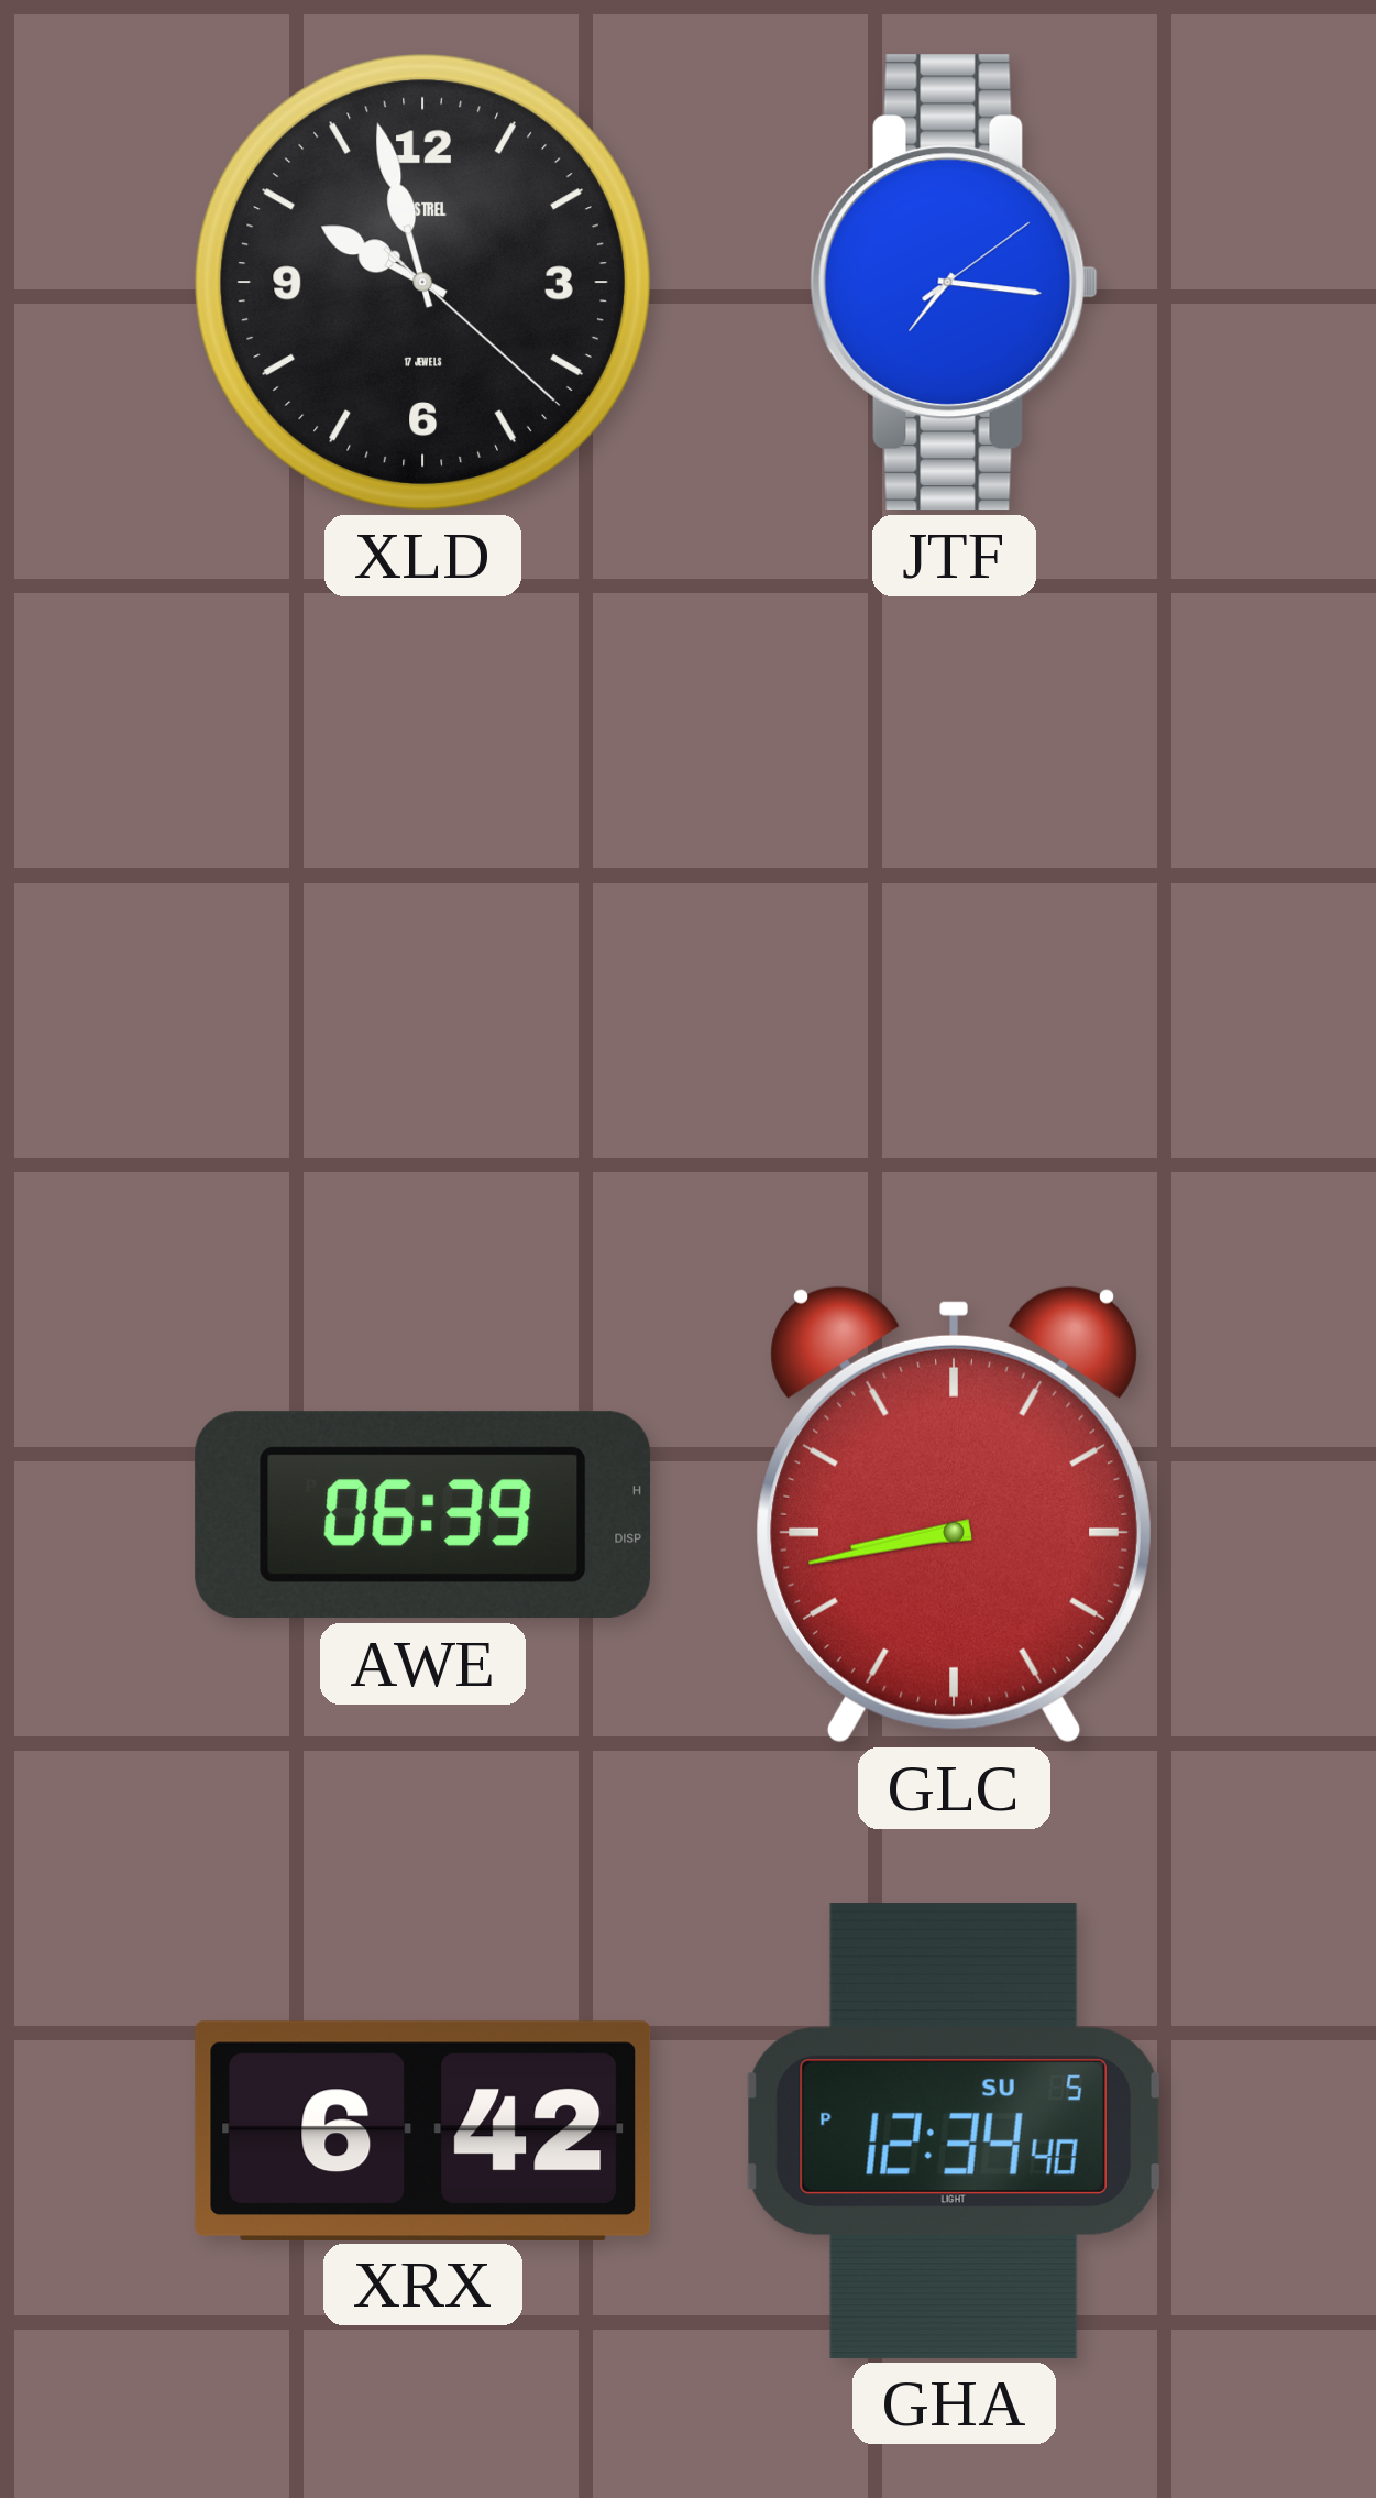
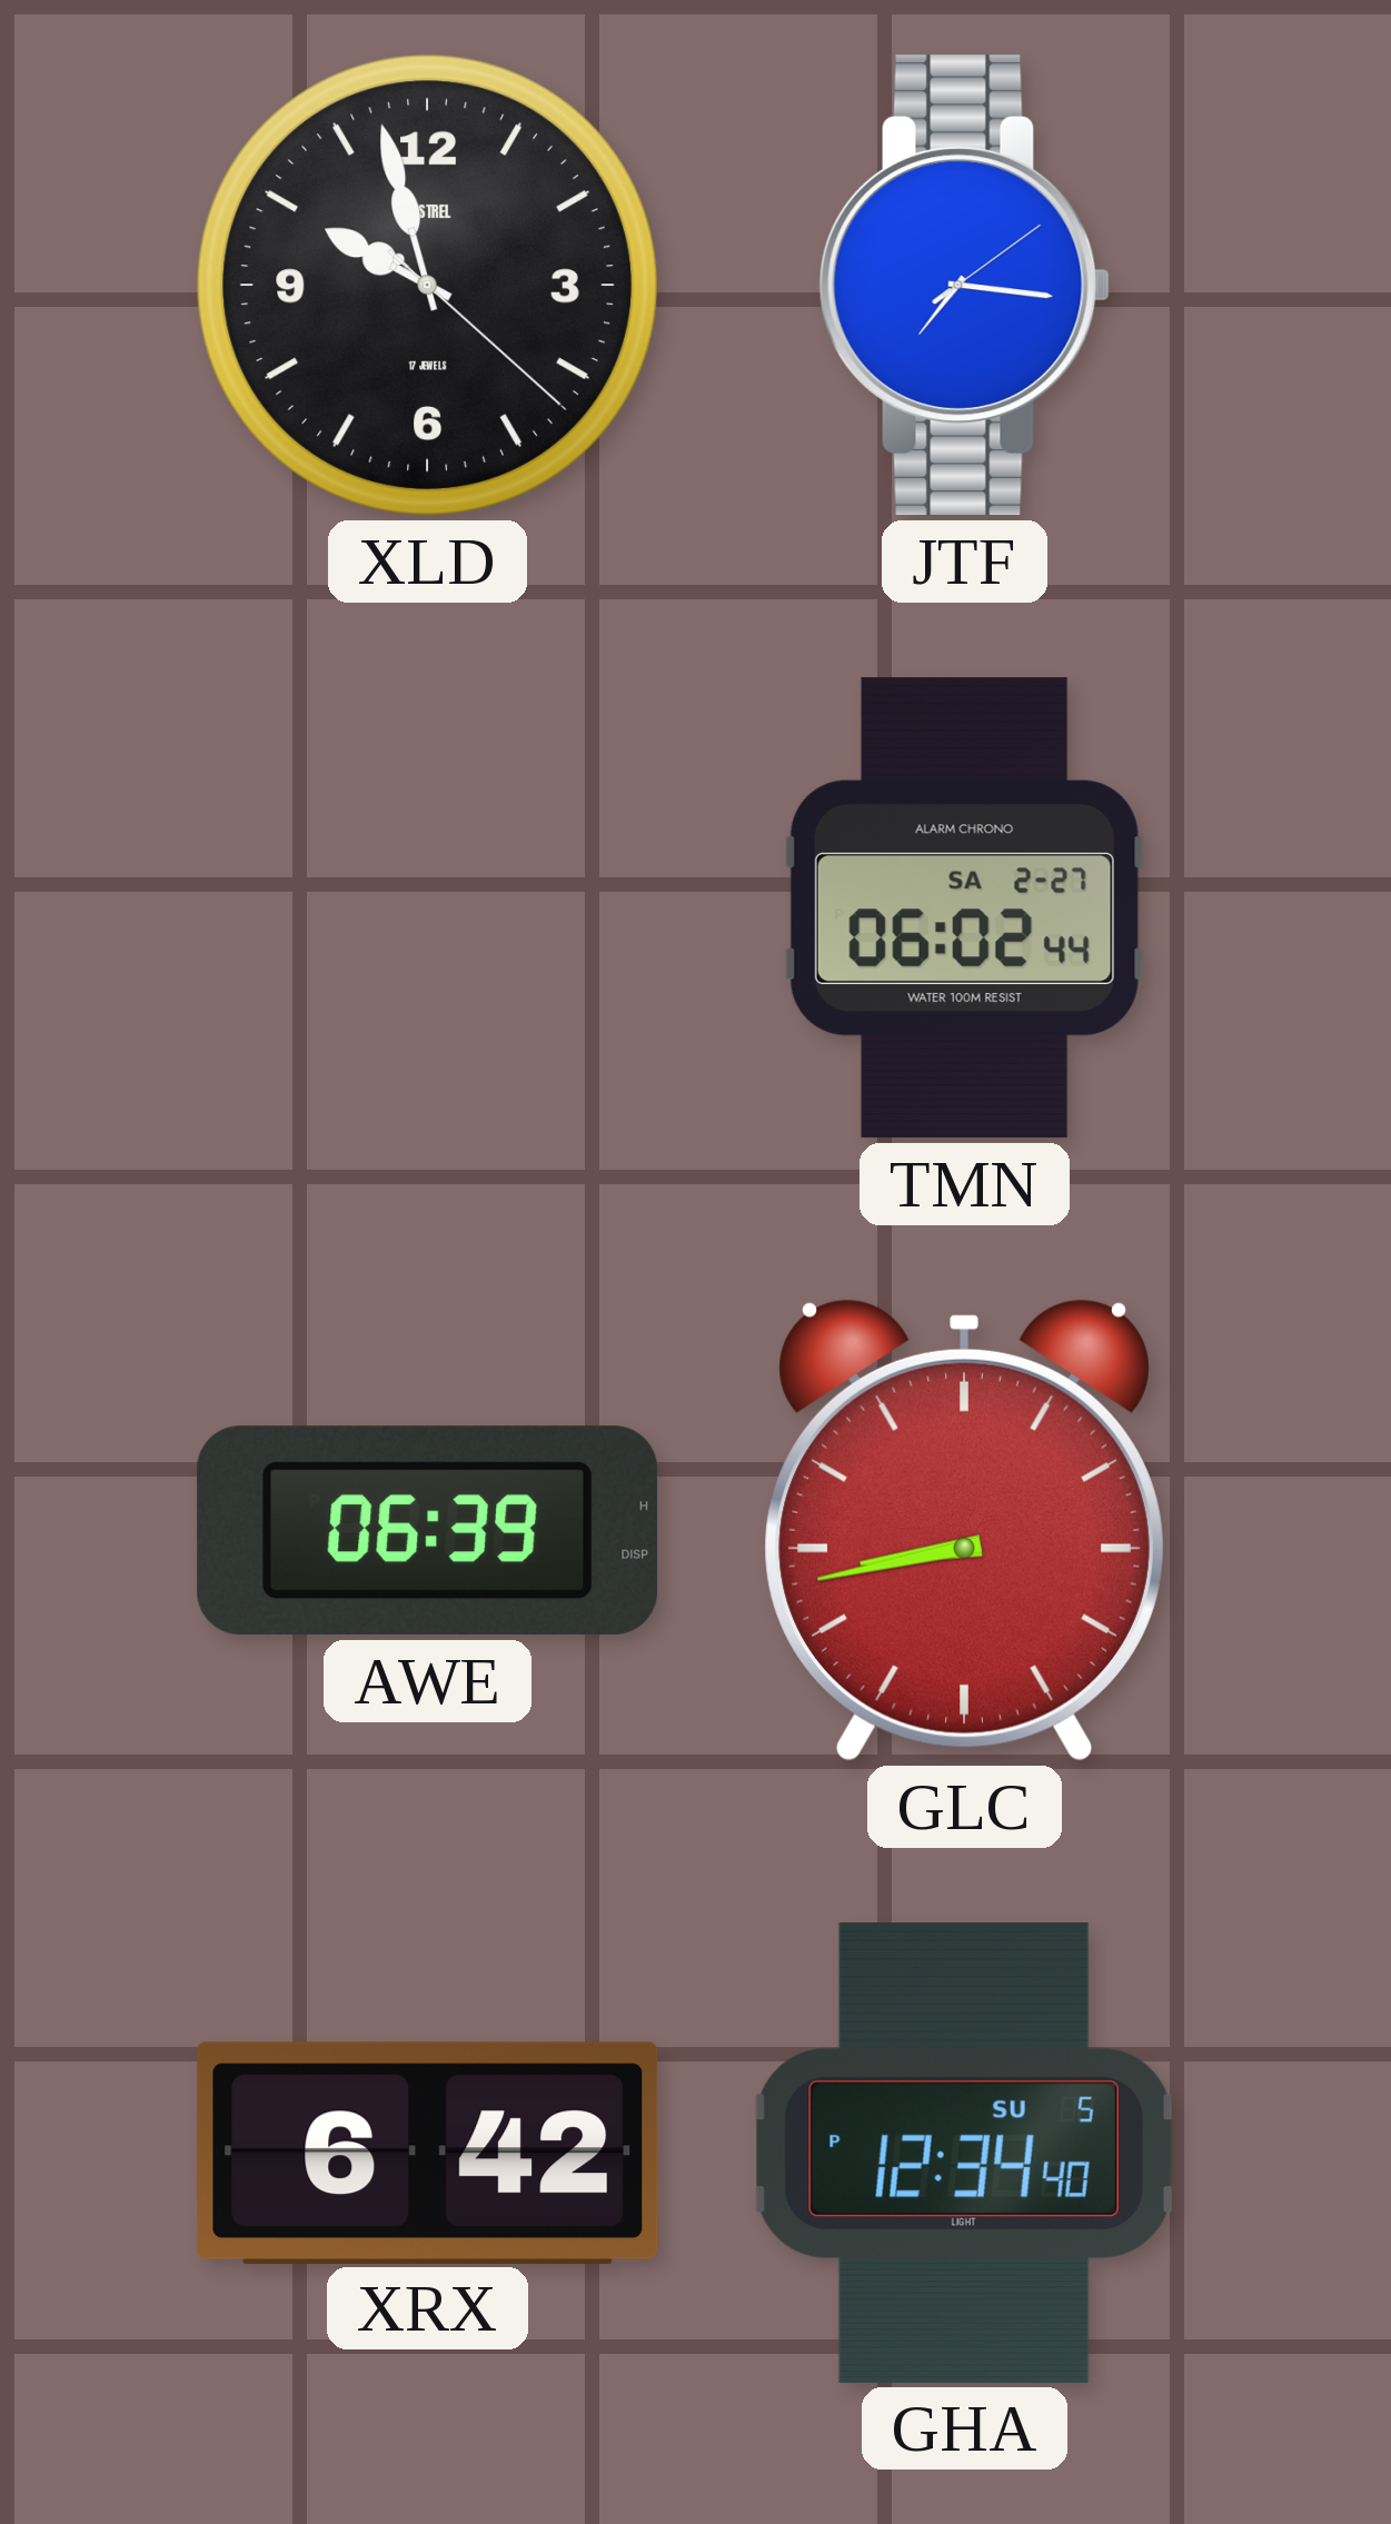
TMN: none -> 06:02
